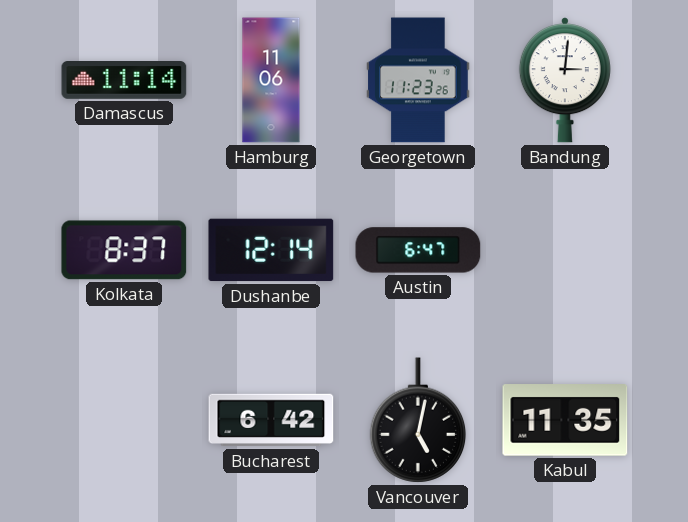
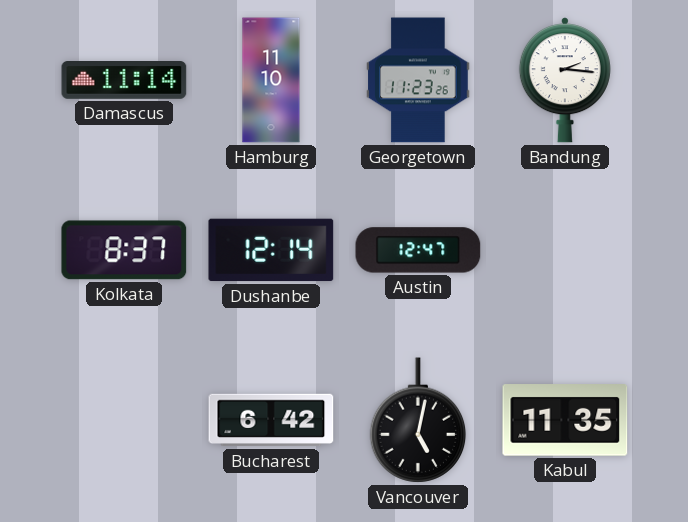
Hamburg: 11:06 -> 11:10
Bandung: 3:01 -> 2:16
Austin: 6:47 -> 12:47
